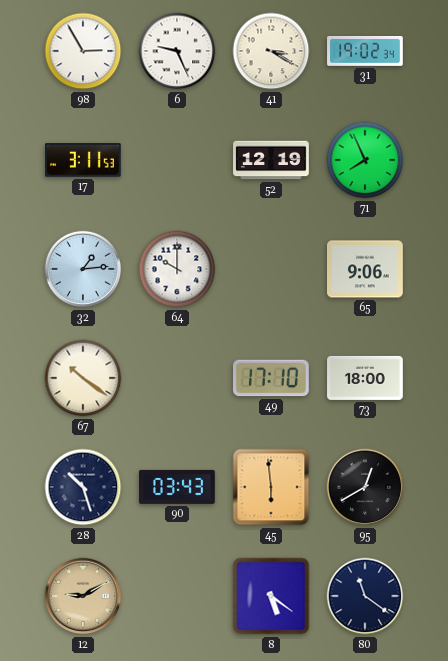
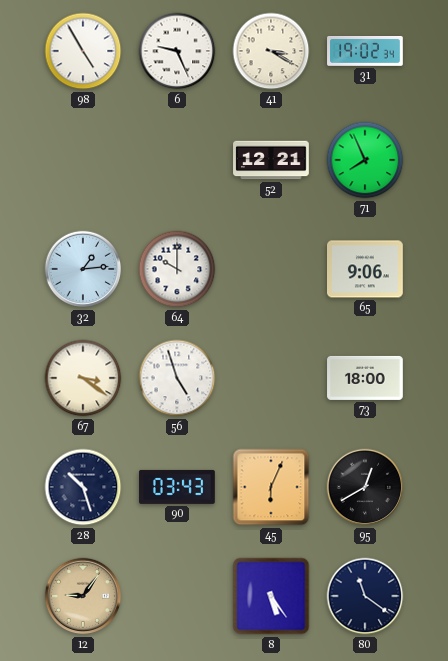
98: 2:55 -> 4:55
17: 3:11 -> none
52: 12:19 -> 12:21
67: 10:21 -> 3:21
56: none -> 4:57
49: 17:10 -> none
45: 5:59 -> 6:04
12: 9:10 -> 9:06
8: 5:21 -> 5:24
